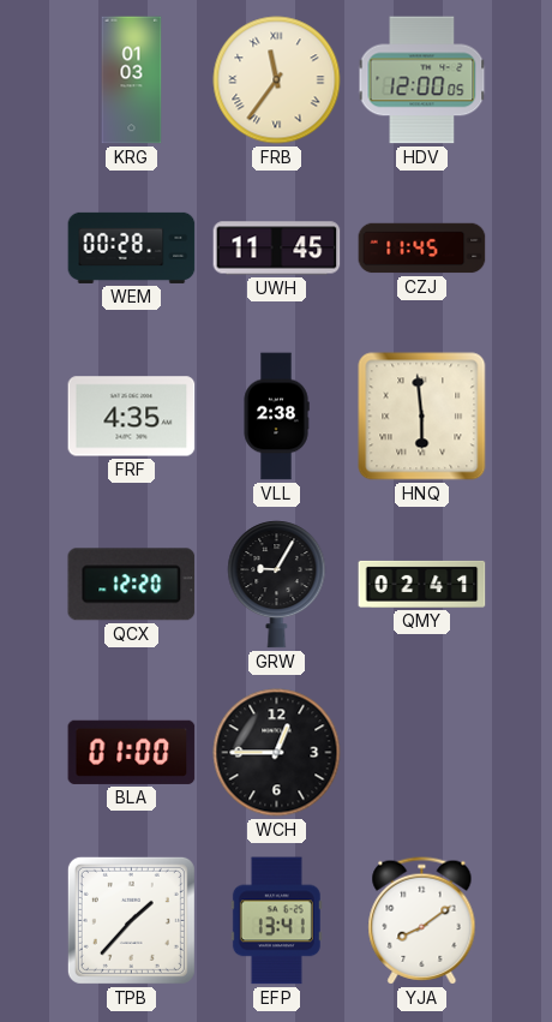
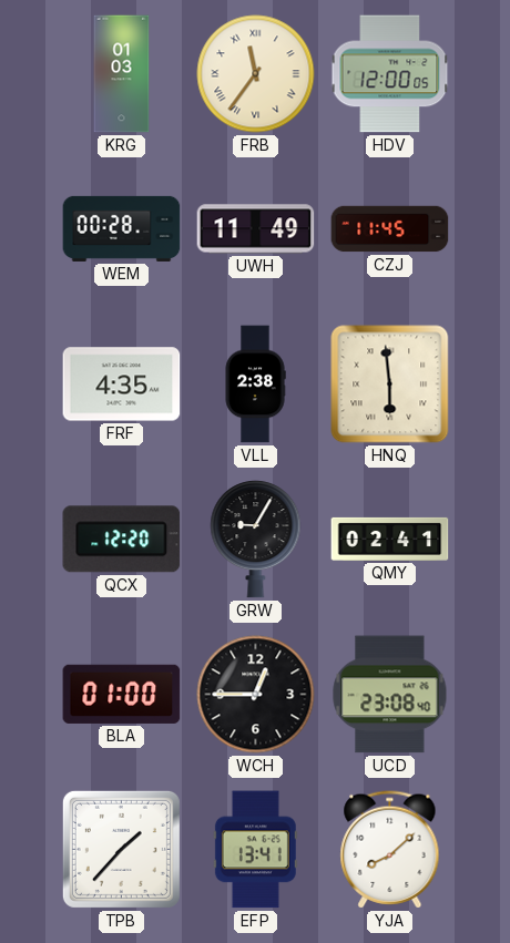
UWH: 11:45 -> 11:49
UCD: none -> 23:08
YJA: 8:09 -> 8:08
